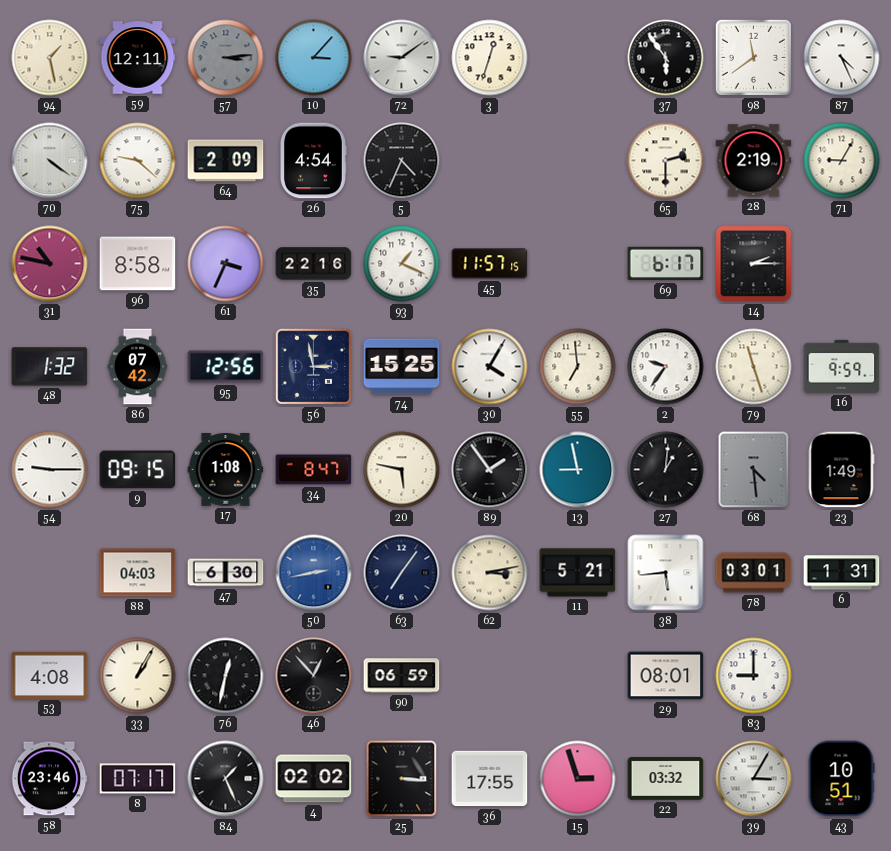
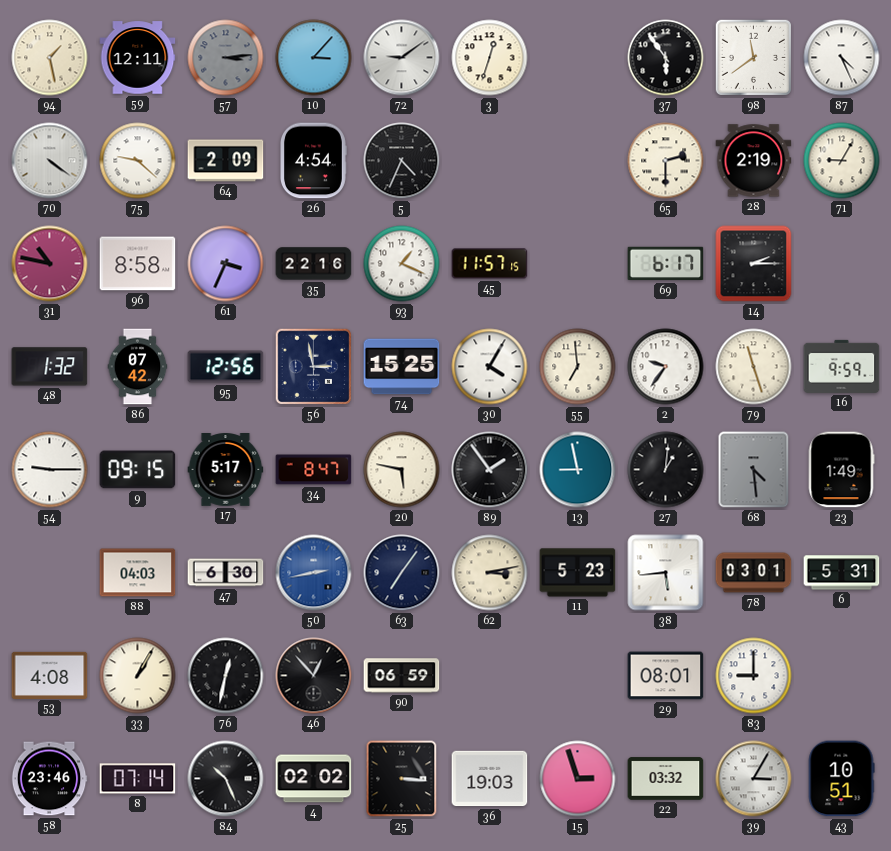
17: 1:08 -> 5:17
11: 5:21 -> 5:23
6: 1:31 -> 5:31
8: 07:17 -> 07:14
84: 1:26 -> 10:26
36: 17:55 -> 19:03
